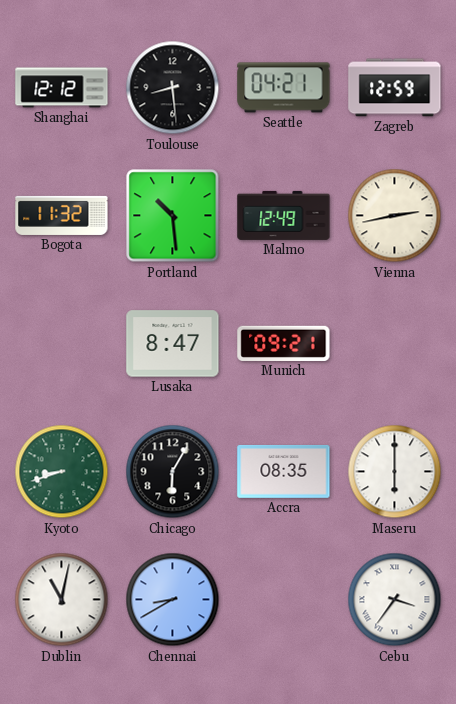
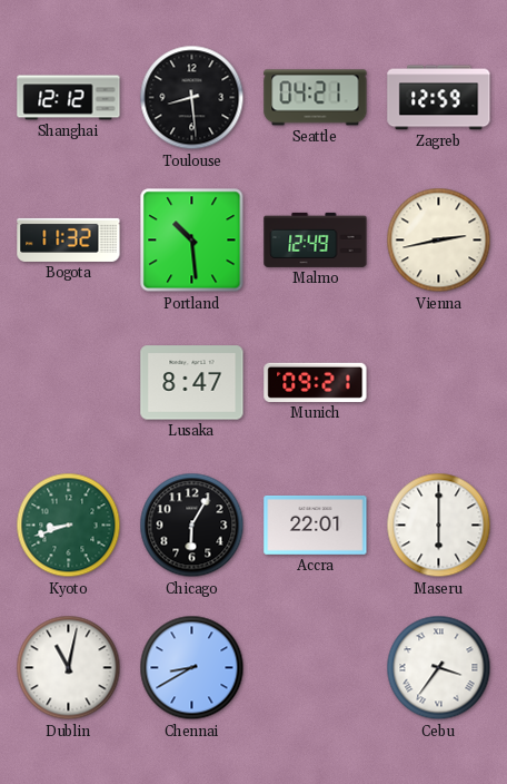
Accra: 08:35 -> 22:01
